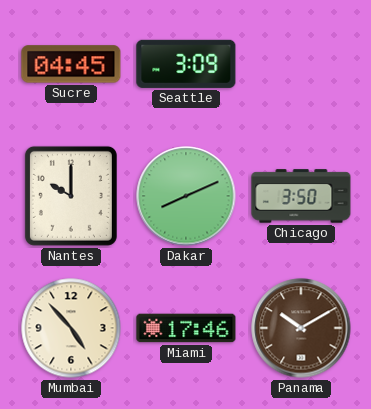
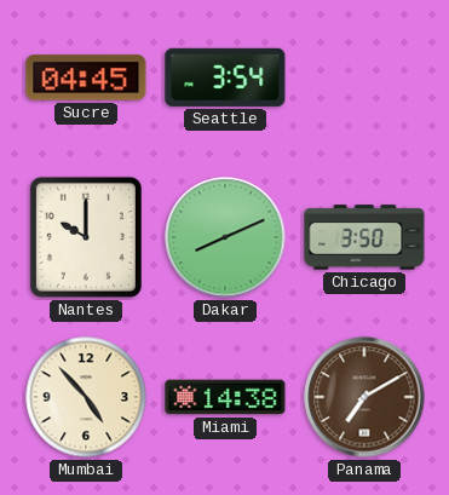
Seattle: 3:09 -> 3:54
Miami: 17:46 -> 14:38
Panama: 10:10 -> 7:10
